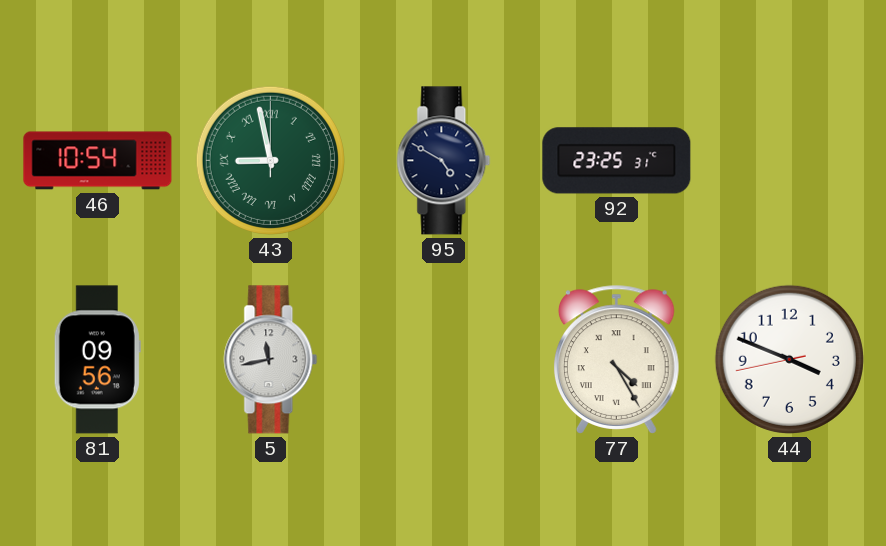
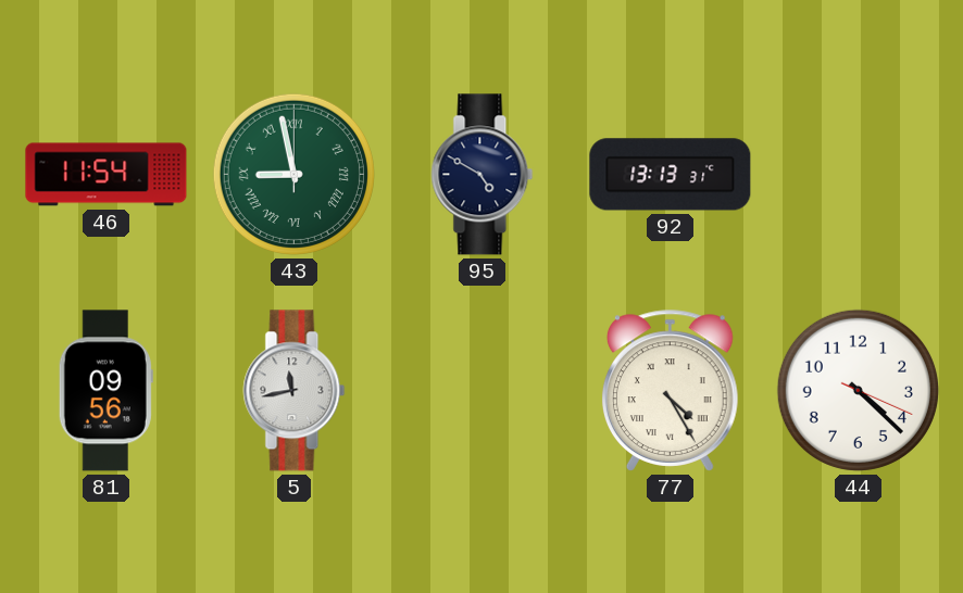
46: 10:54 -> 11:54
92: 23:25 -> 13:13
44: 3:48 -> 4:22
